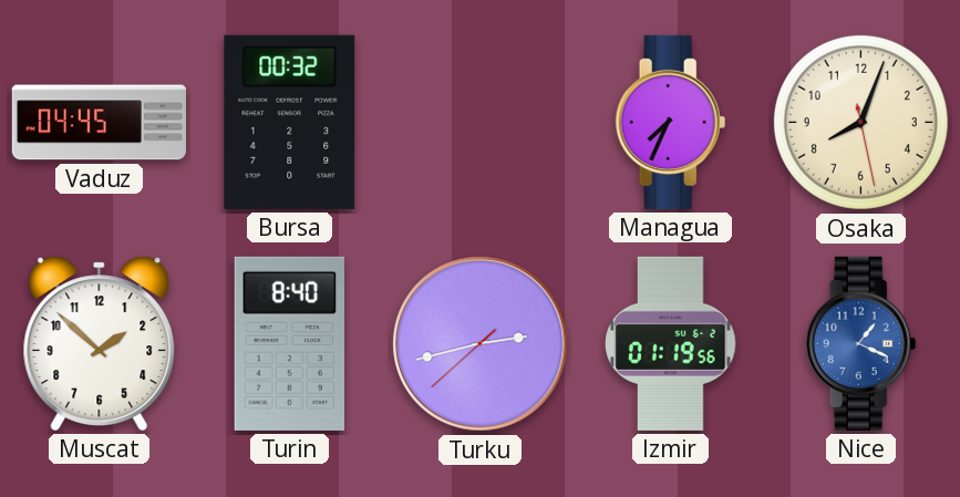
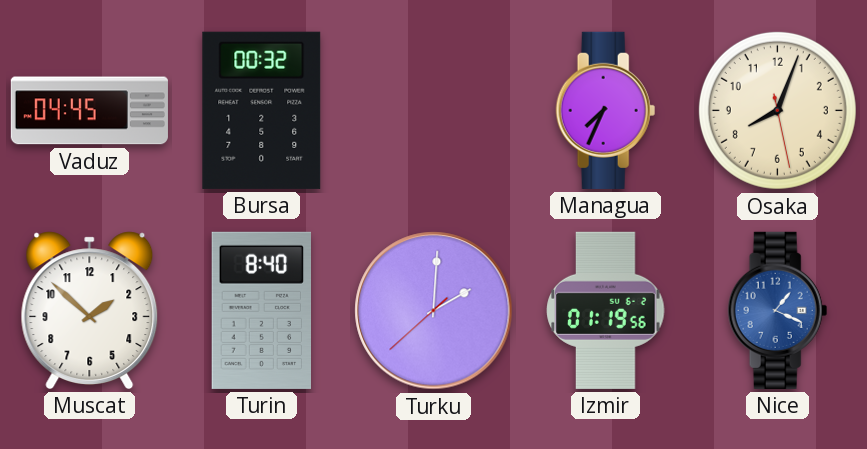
Turku: 2:42 -> 2:00
